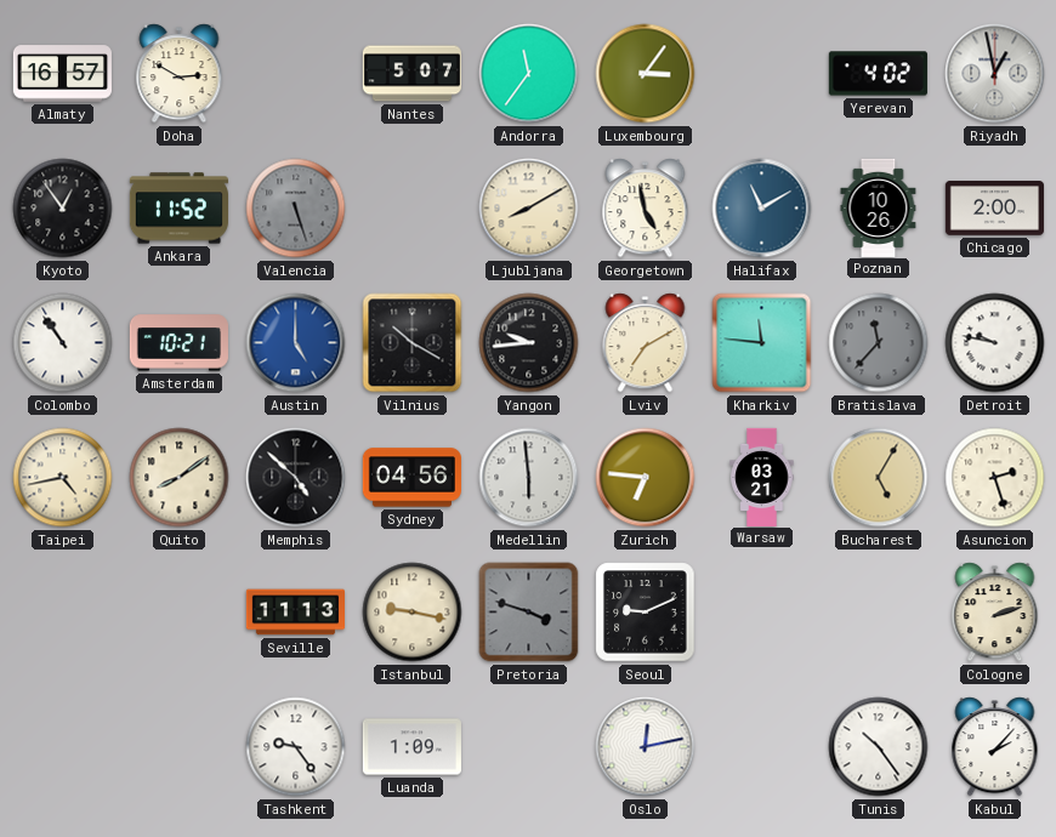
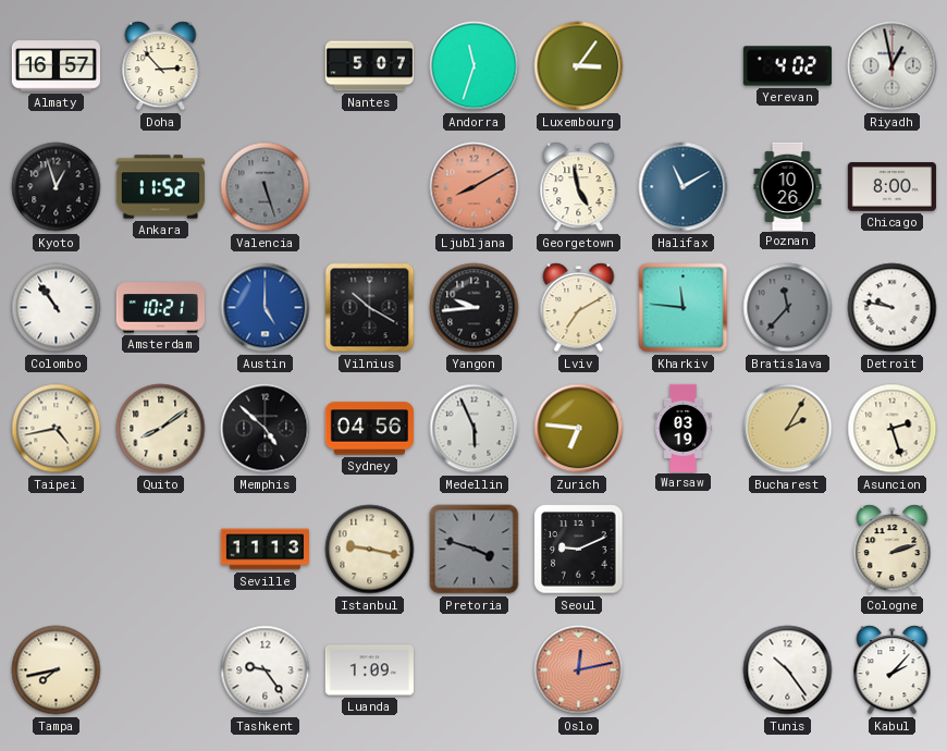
Doha: 2:50 -> 2:53
Andorra: 11:36 -> 11:33
Kyoto: 12:54 -> 12:57
Ljubljana dial: cream -> salmon
Chicago: 2:00 -> 8:00
Medellin: 5:59 -> 5:56
Warsaw: 03:21 -> 03:19
Bucharest: 5:05 -> 2:05
Tampa: none -> 7:43
Oslo dial: white -> salmon
